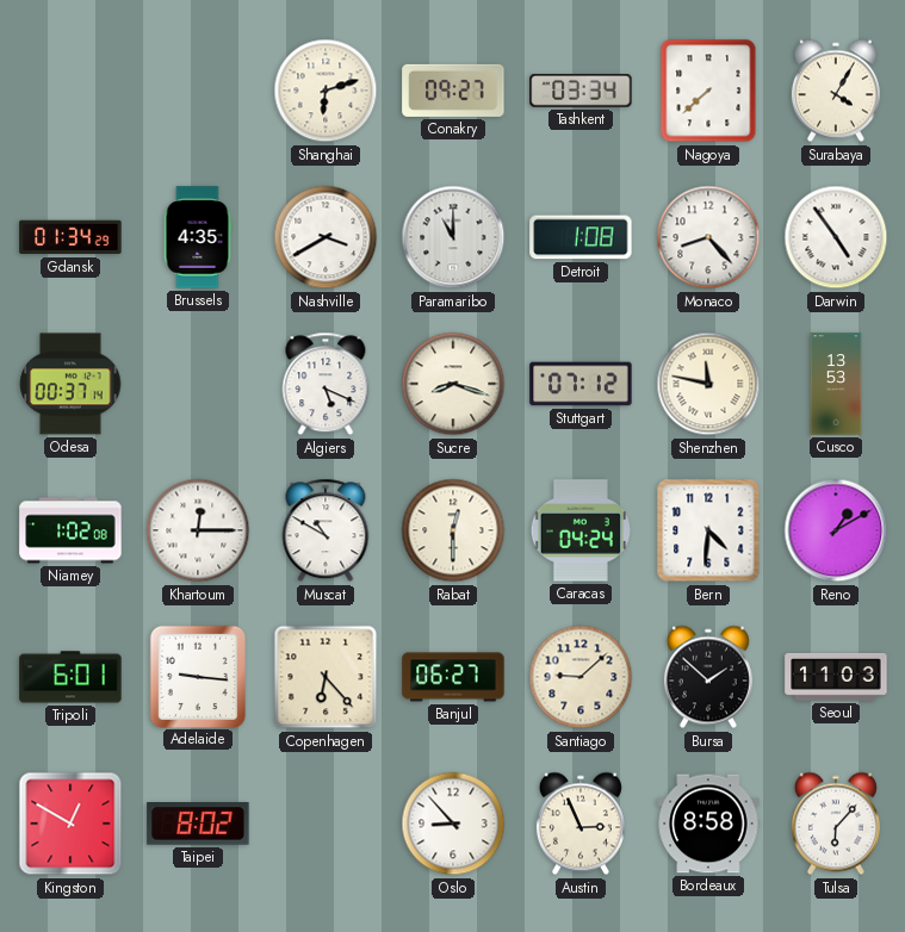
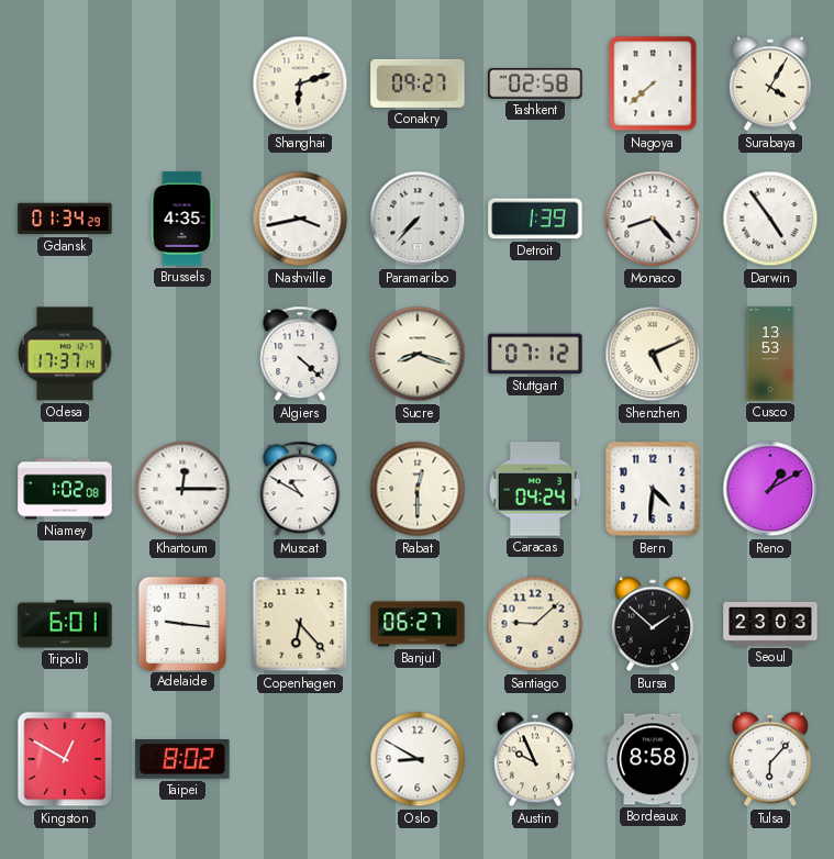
Tashkent: 03:34 -> 02:58
Nashville: 3:40 -> 3:43
Paramaribo: 11:00 -> 7:37
Detroit: 1:08 -> 1:39
Odesa: 00:37 -> 17:37
Algiers: 5:19 -> 4:22
Shenzhen: 11:47 -> 5:11
Seoul: 11:03 -> 23:03
Oslo: 8:53 -> 8:50
Austin: 2:56 -> 9:56
